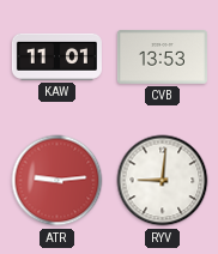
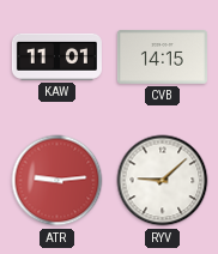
CVB: 13:53 -> 14:15
RYV: 9:01 -> 9:08
